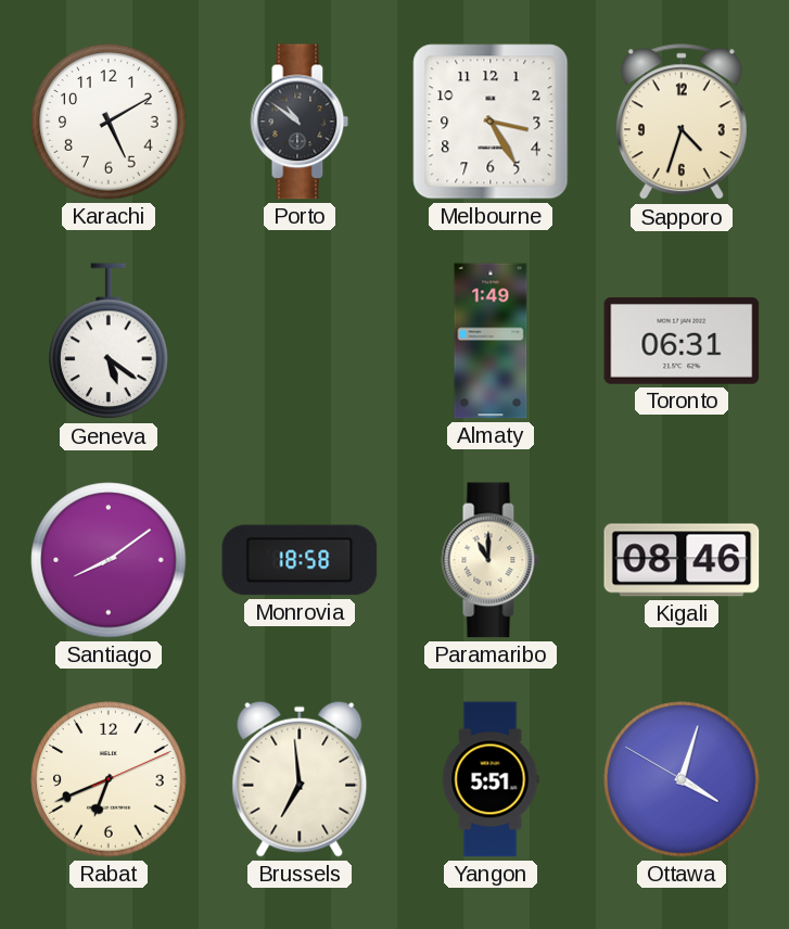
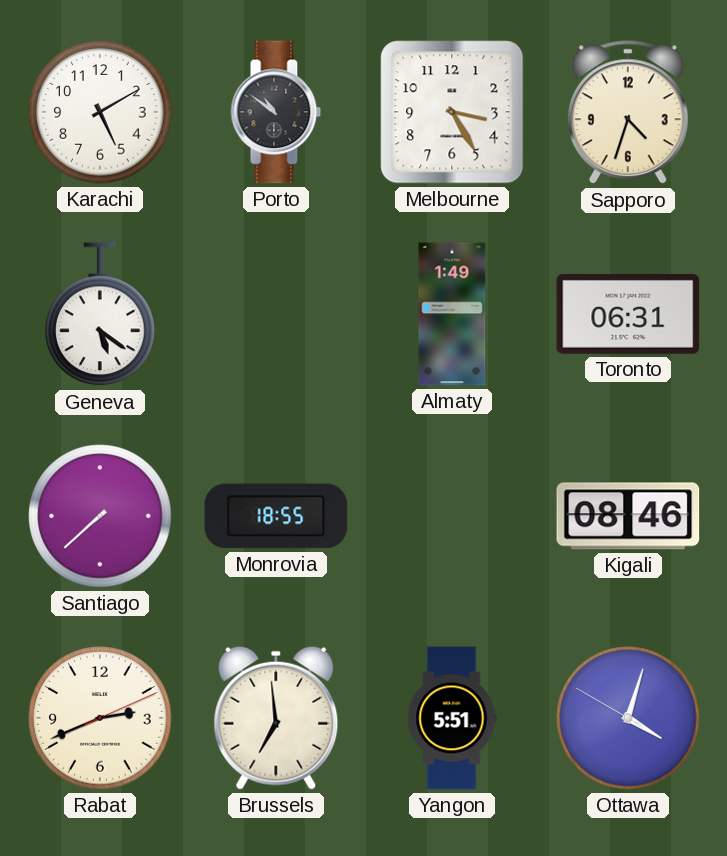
Santiago: 8:09 -> 7:38
Monrovia: 18:58 -> 18:55
Paramaribo: 11:00 -> none
Rabat: 6:41 -> 2:41
